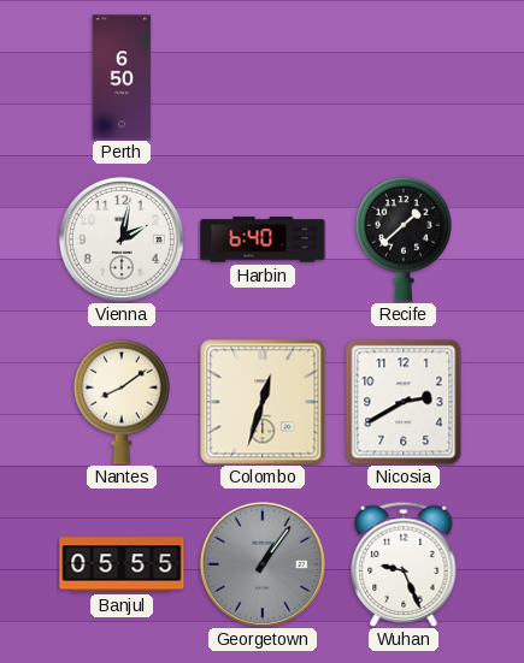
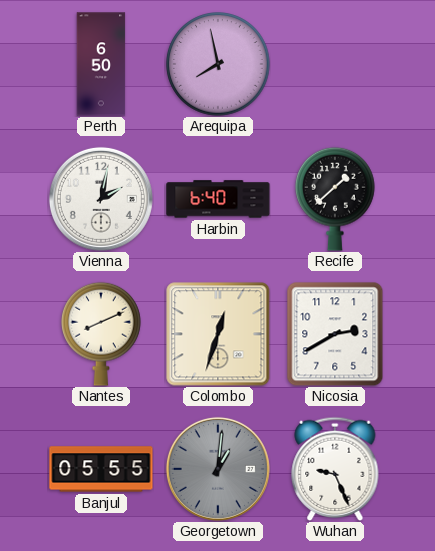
Arequipa: none -> 7:58
Nantes: 8:09 -> 8:11
Georgetown: 1:06 -> 1:01
